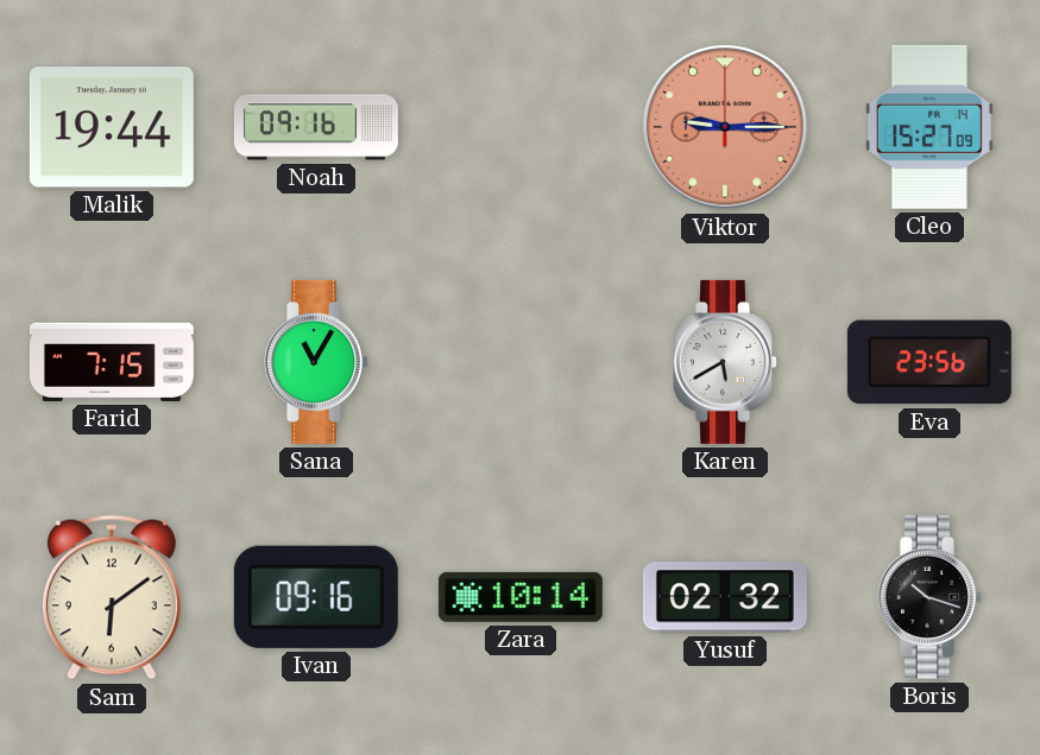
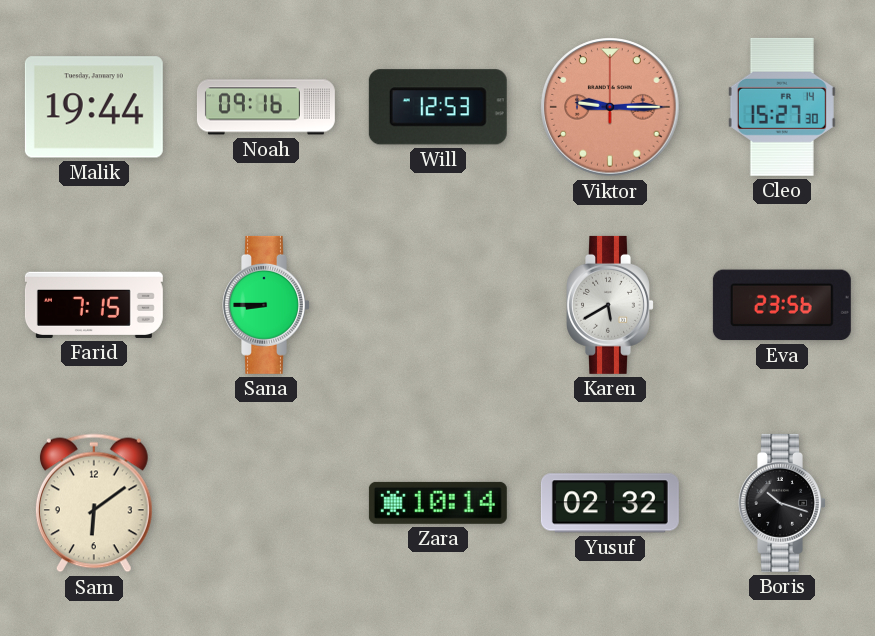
Will: none -> 12:53
Cleo: 15:27:09 -> 15:27:30
Sana: 11:05 -> 8:45
Ivan: 09:16 -> none
